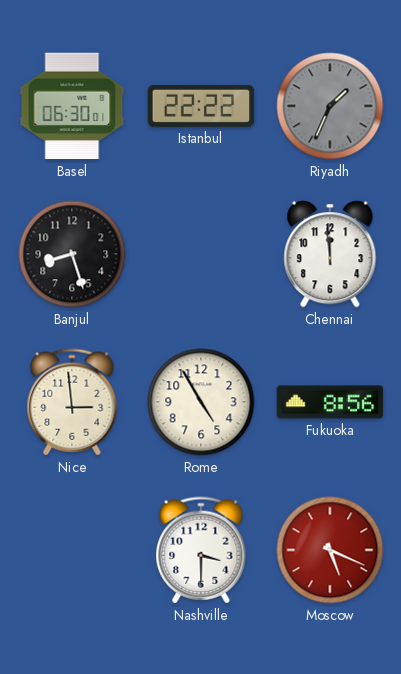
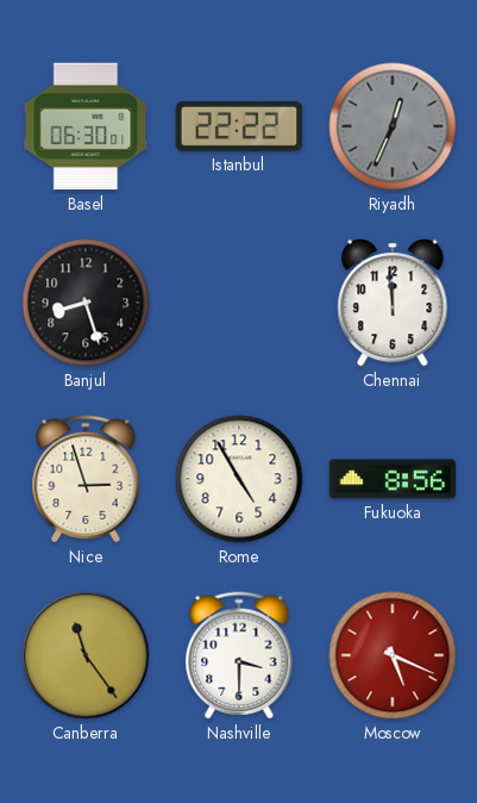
Riyadh: 1:34 -> 12:34
Nice: 2:59 -> 2:57
Canberra: none -> 11:24
